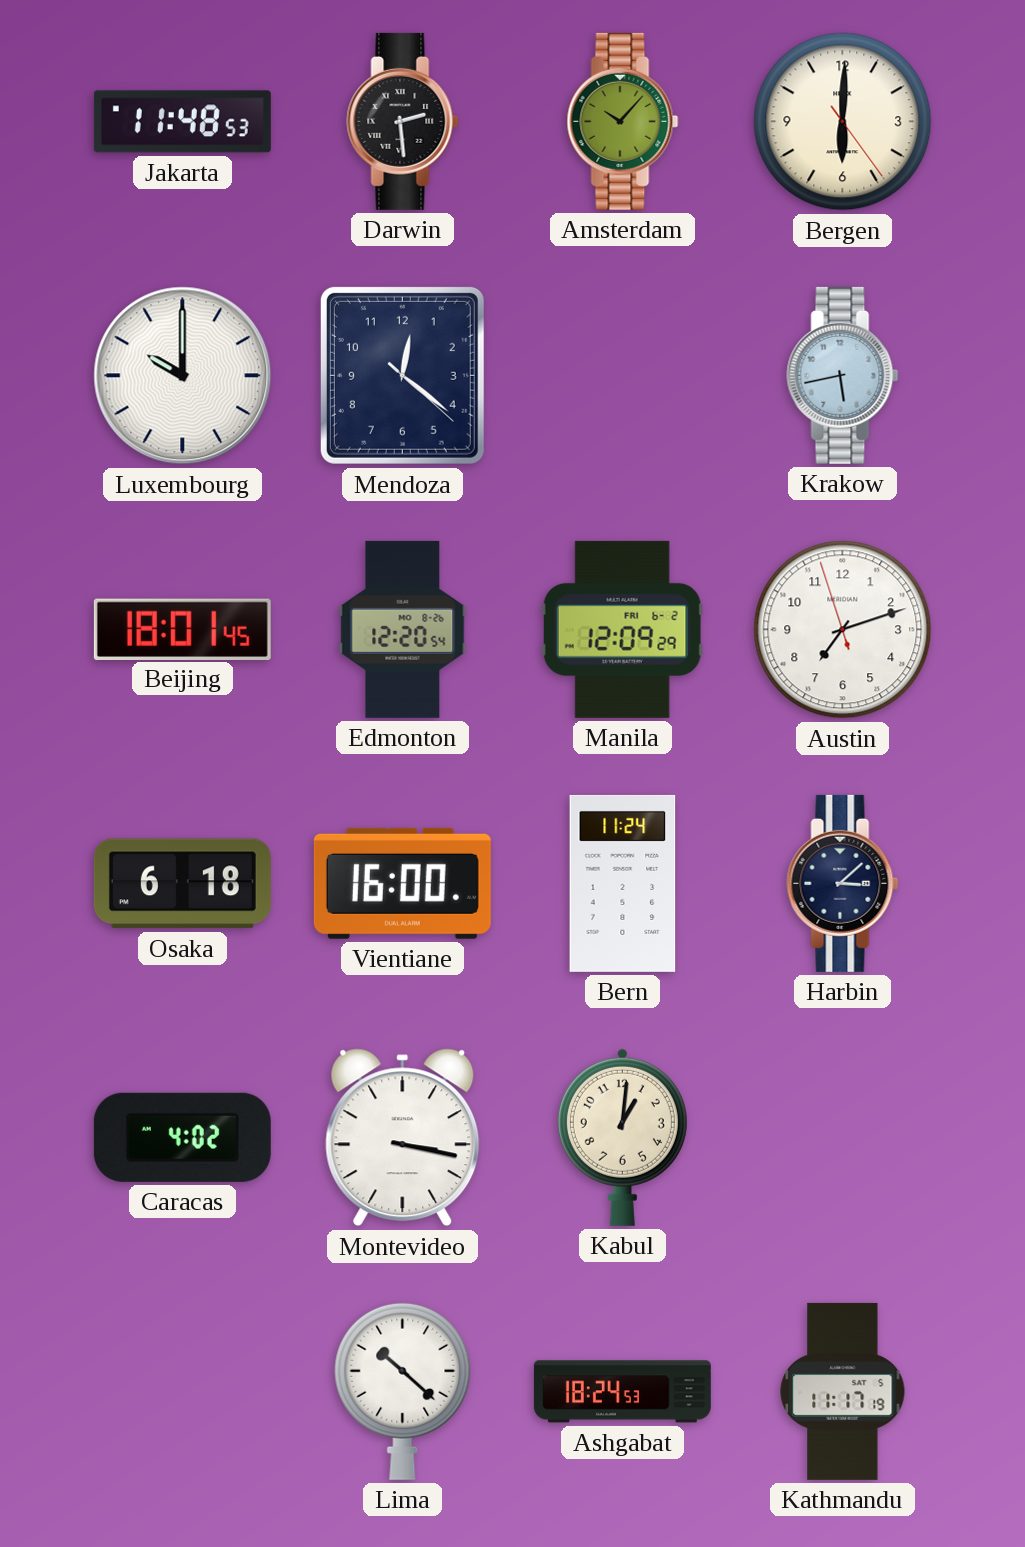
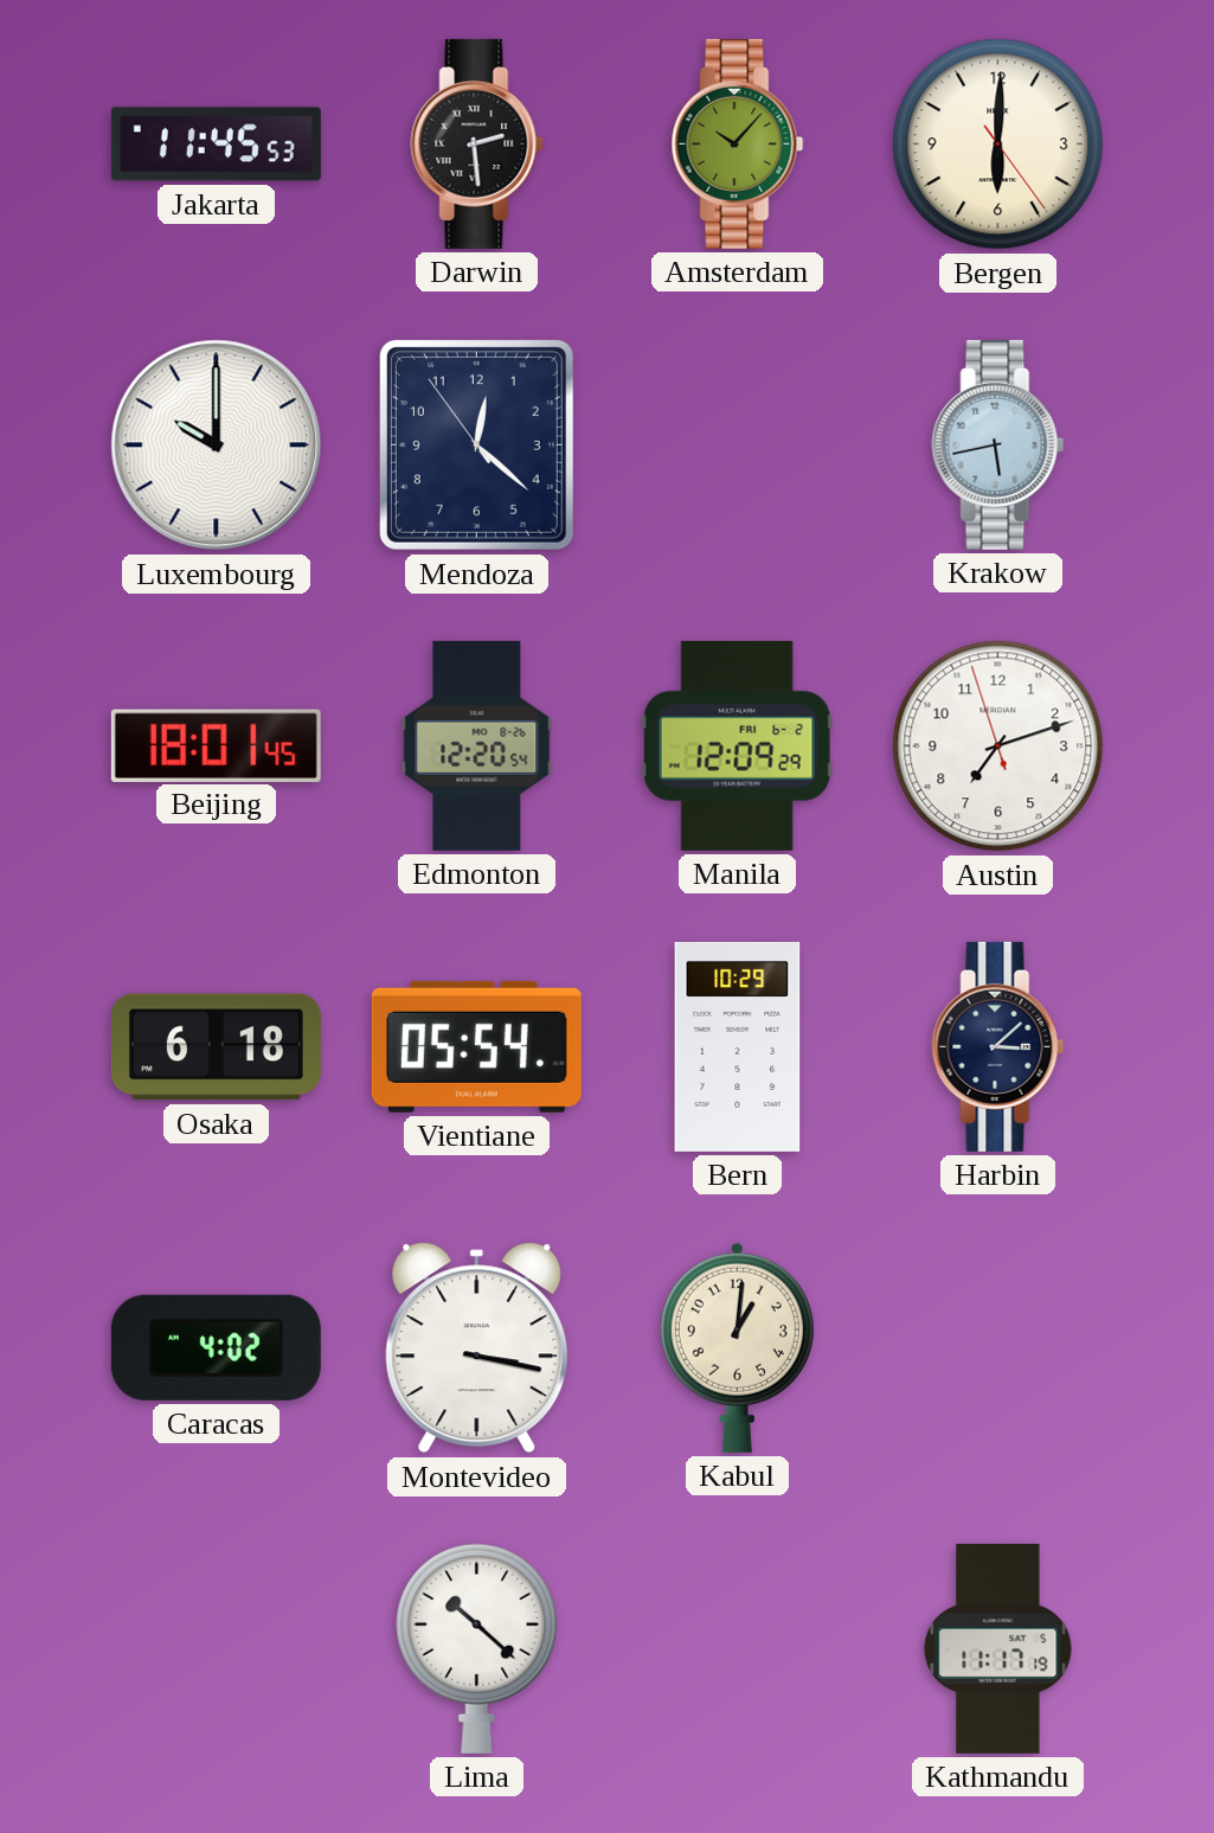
Jakarta: 11:48 -> 11:45
Mendoza: 12:21:22 -> 12:21:54
Vientiane: 16:00 -> 05:54
Bern: 11:24 -> 10:29
Ashgabat: 18:24 -> none
